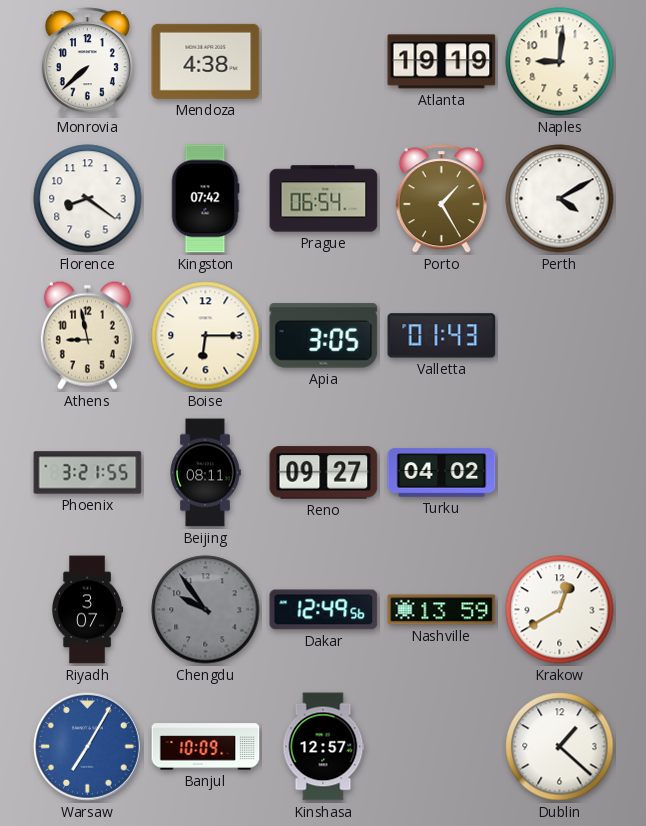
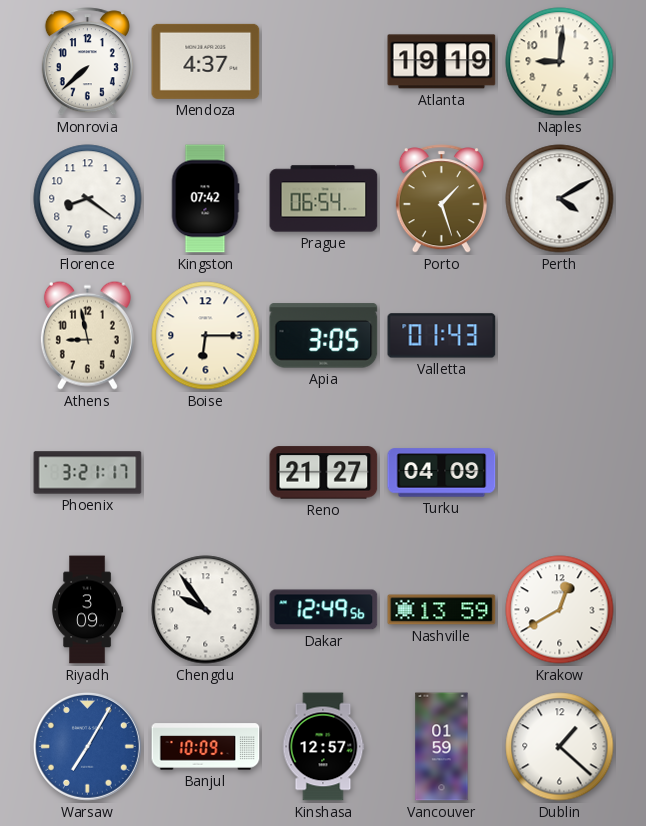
Mendoza: 4:38 -> 4:37
Porto: 1:25 -> 1:27
Phoenix: 3:21:55 -> 3:21:17
Beijing: 08:11 -> none
Reno: 09:27 -> 21:27
Turku: 04:02 -> 04:09
Riyadh: 3:07 -> 3:09
Chengdu dial: grey -> white
Vancouver: none -> 01:59
